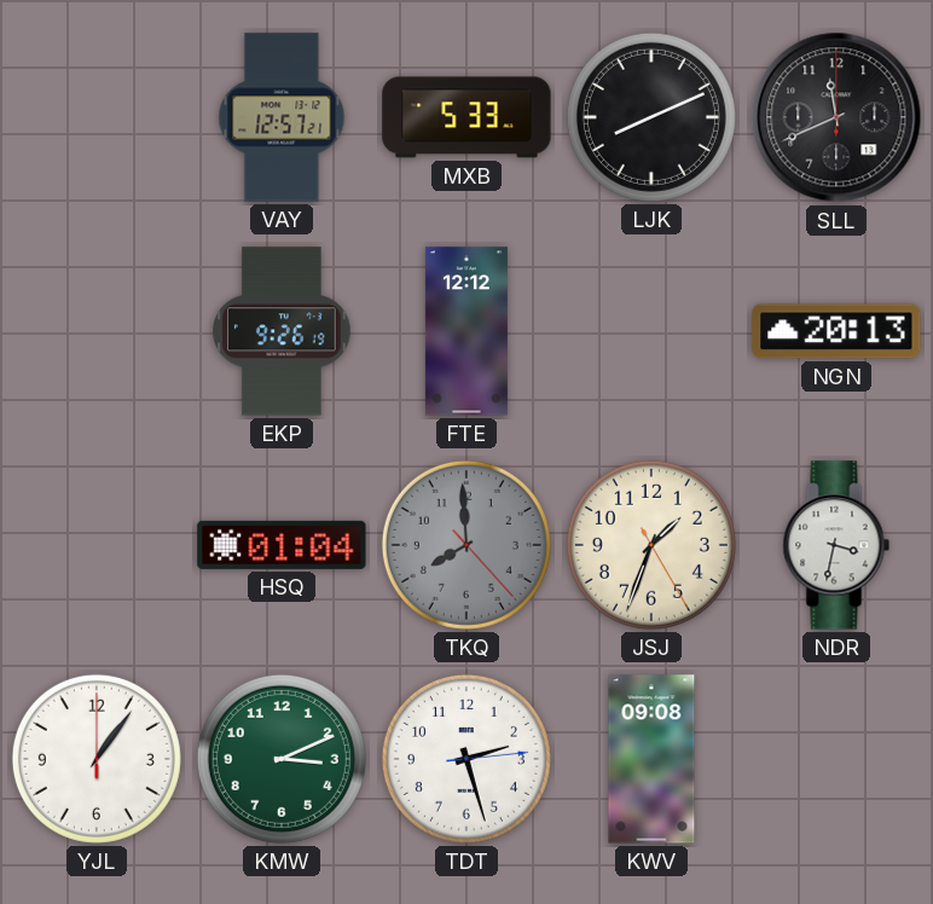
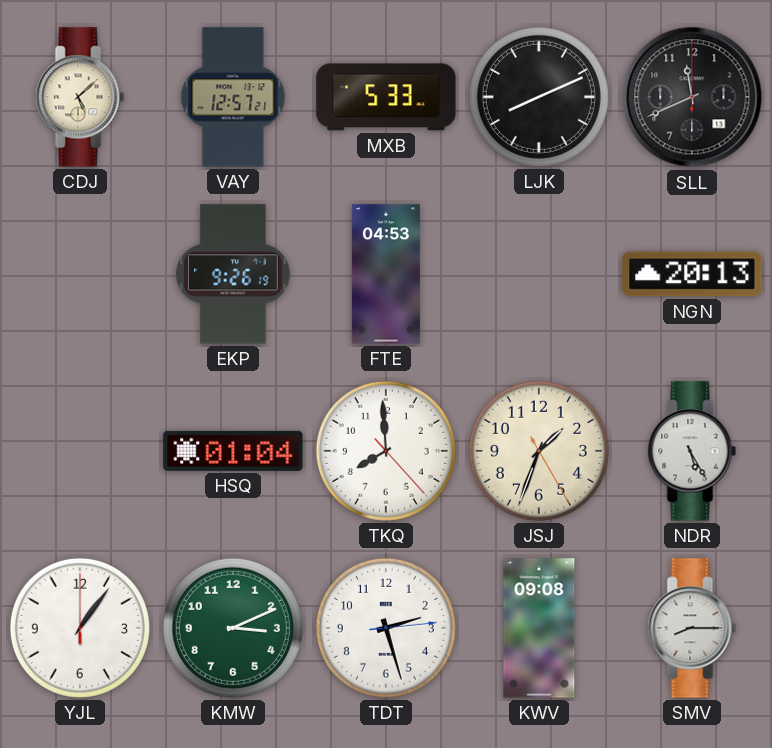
CDJ: none -> 5:08
FTE: 12:12 -> 04:53
TKQ dial: grey -> white
NDR: 3:32 -> 5:25
SMV: none -> 8:15
